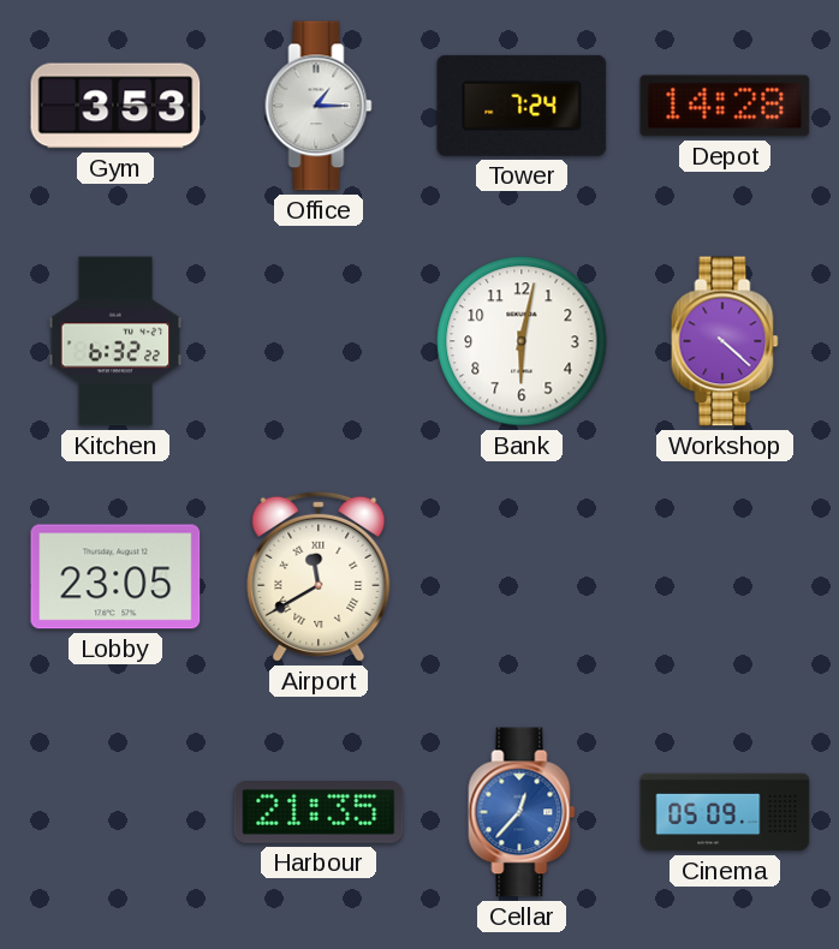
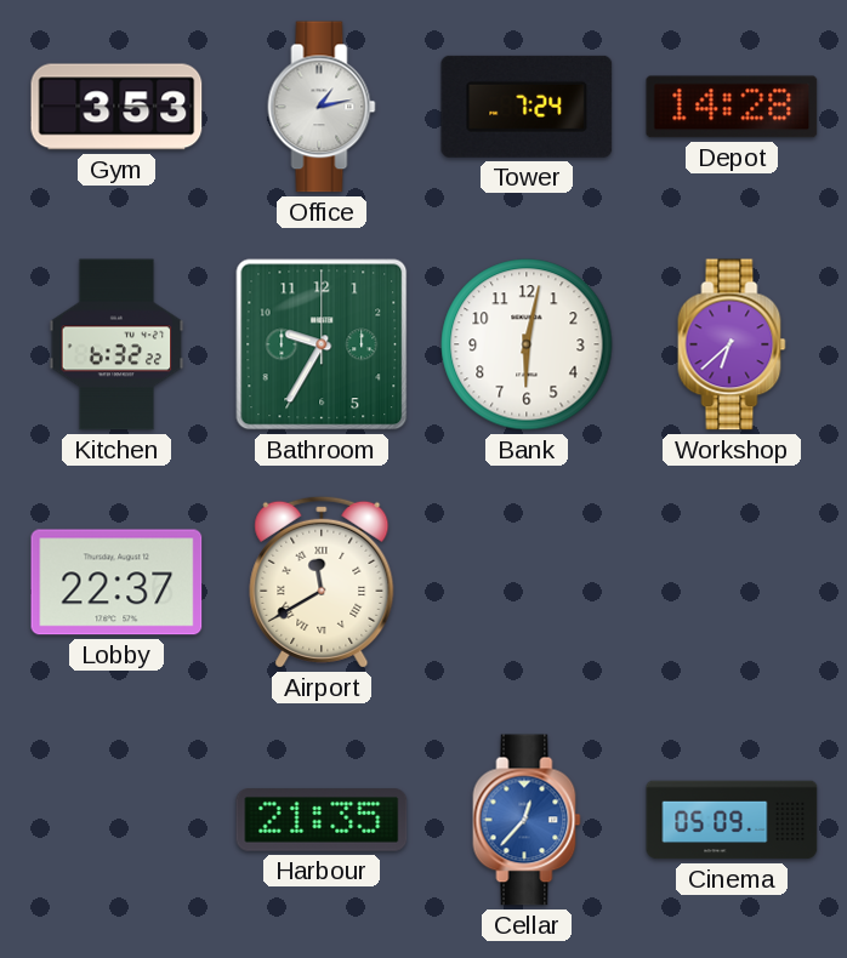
Office: 1:15 -> 1:13
Bathroom: none -> 9:35
Workshop: 4:22 -> 6:38
Lobby: 23:05 -> 22:37
